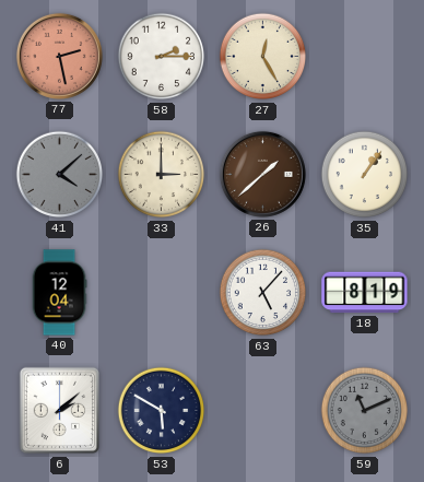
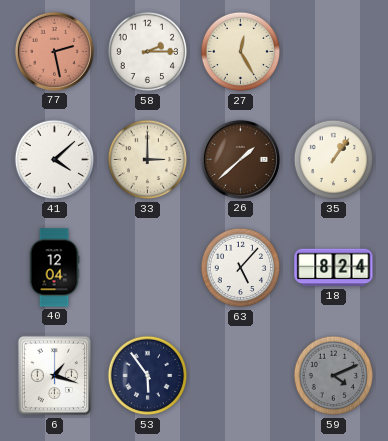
41 dial: grey -> white
18: 8:19 -> 8:24
6: 2:08 -> 1:18
53: 5:50 -> 5:54
59: 11:11 -> 4:11
